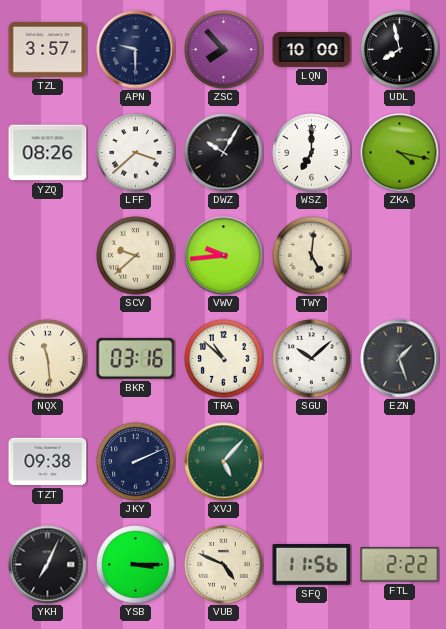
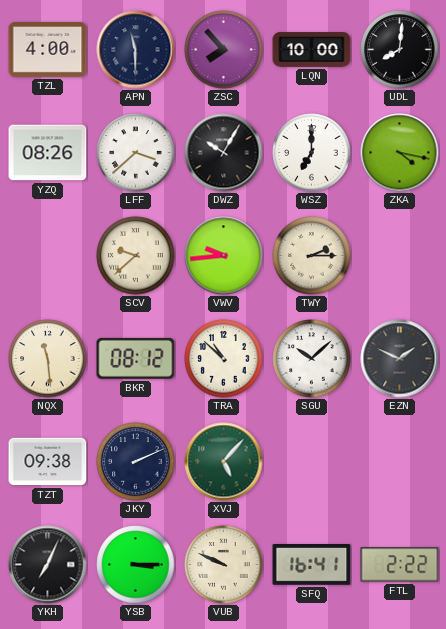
TZL: 3:57 -> 4:00
APN: 9:30 -> 11:30
UDL: 7:58 -> 8:01
TWY: 5:01 -> 2:15
BKR: 03:16 -> 08:12
EZN: 1:27 -> 1:49
VUB: 4:49 -> 9:49
SFQ: 11:56 -> 16:41
